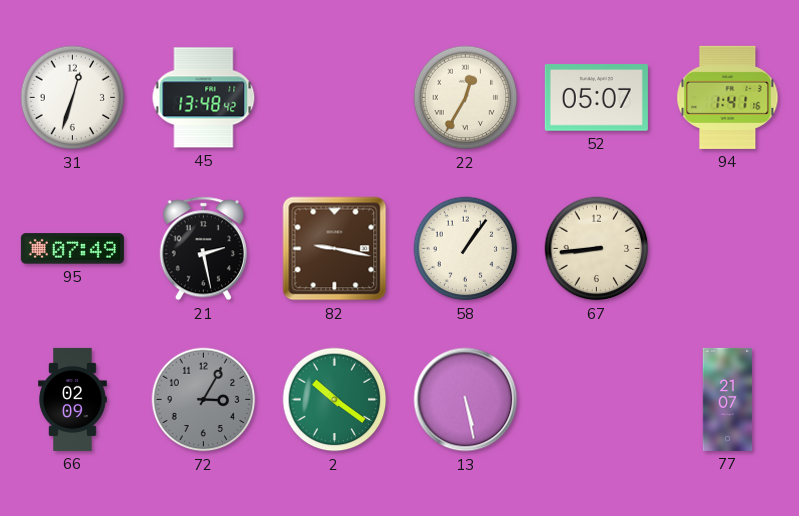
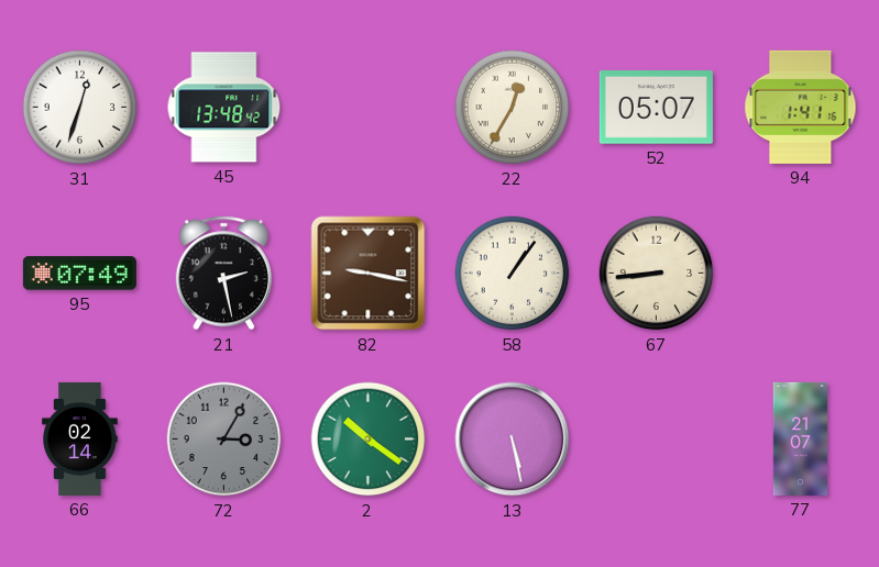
66: 02:09 -> 02:14
